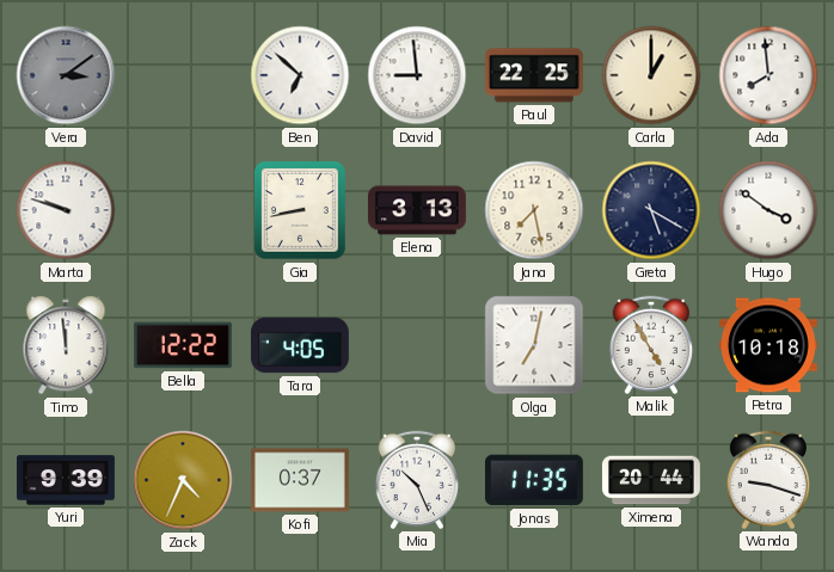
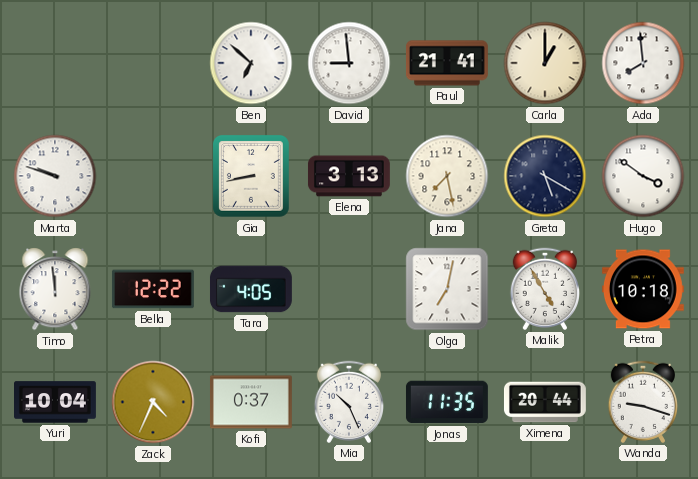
Vera: 3:09 -> none
Paul: 22:25 -> 21:41
Yuri: 9:39 -> 10:04
